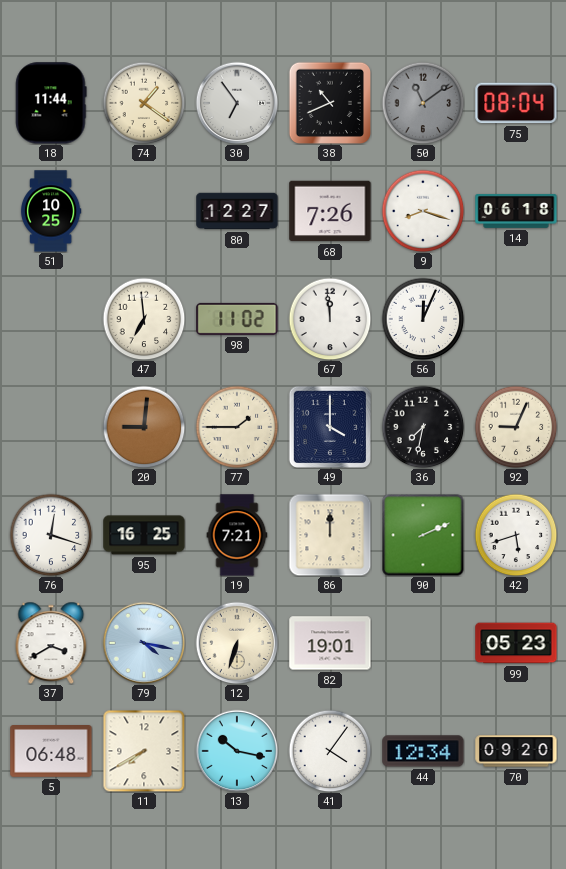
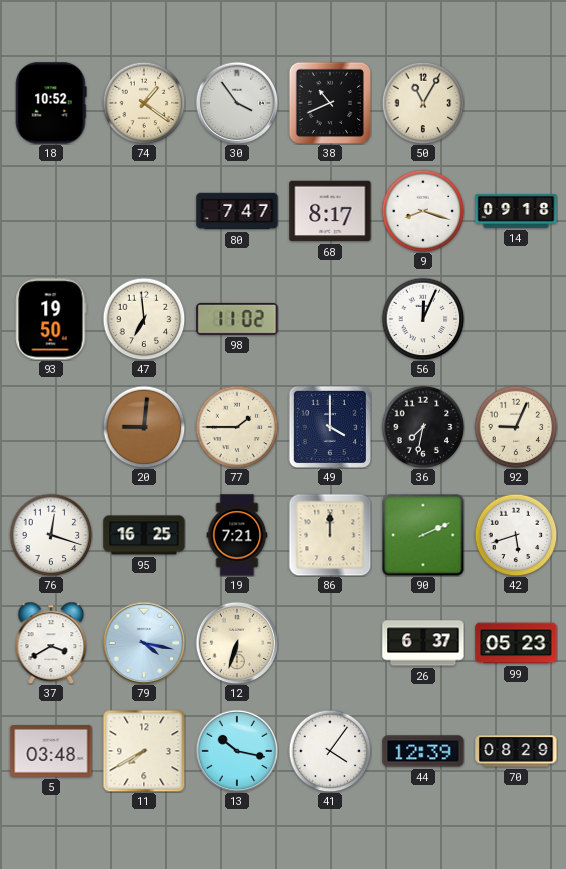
18: 11:44 -> 10:52
30: 6:54 -> 3:54
50: 11:09 -> 11:05
50 dial: grey -> cream
75: 08:04 -> none
51: 10:25 -> none
80: 12:27 -> 7:47
68: 7:26 -> 8:17
14: 06:18 -> 09:18
93: none -> 19:50
67: 11:59 -> none
82: 19:01 -> none
26: none -> 6:37
5: 06:48 -> 03:48
44: 12:34 -> 12:39
70: 09:20 -> 08:29
